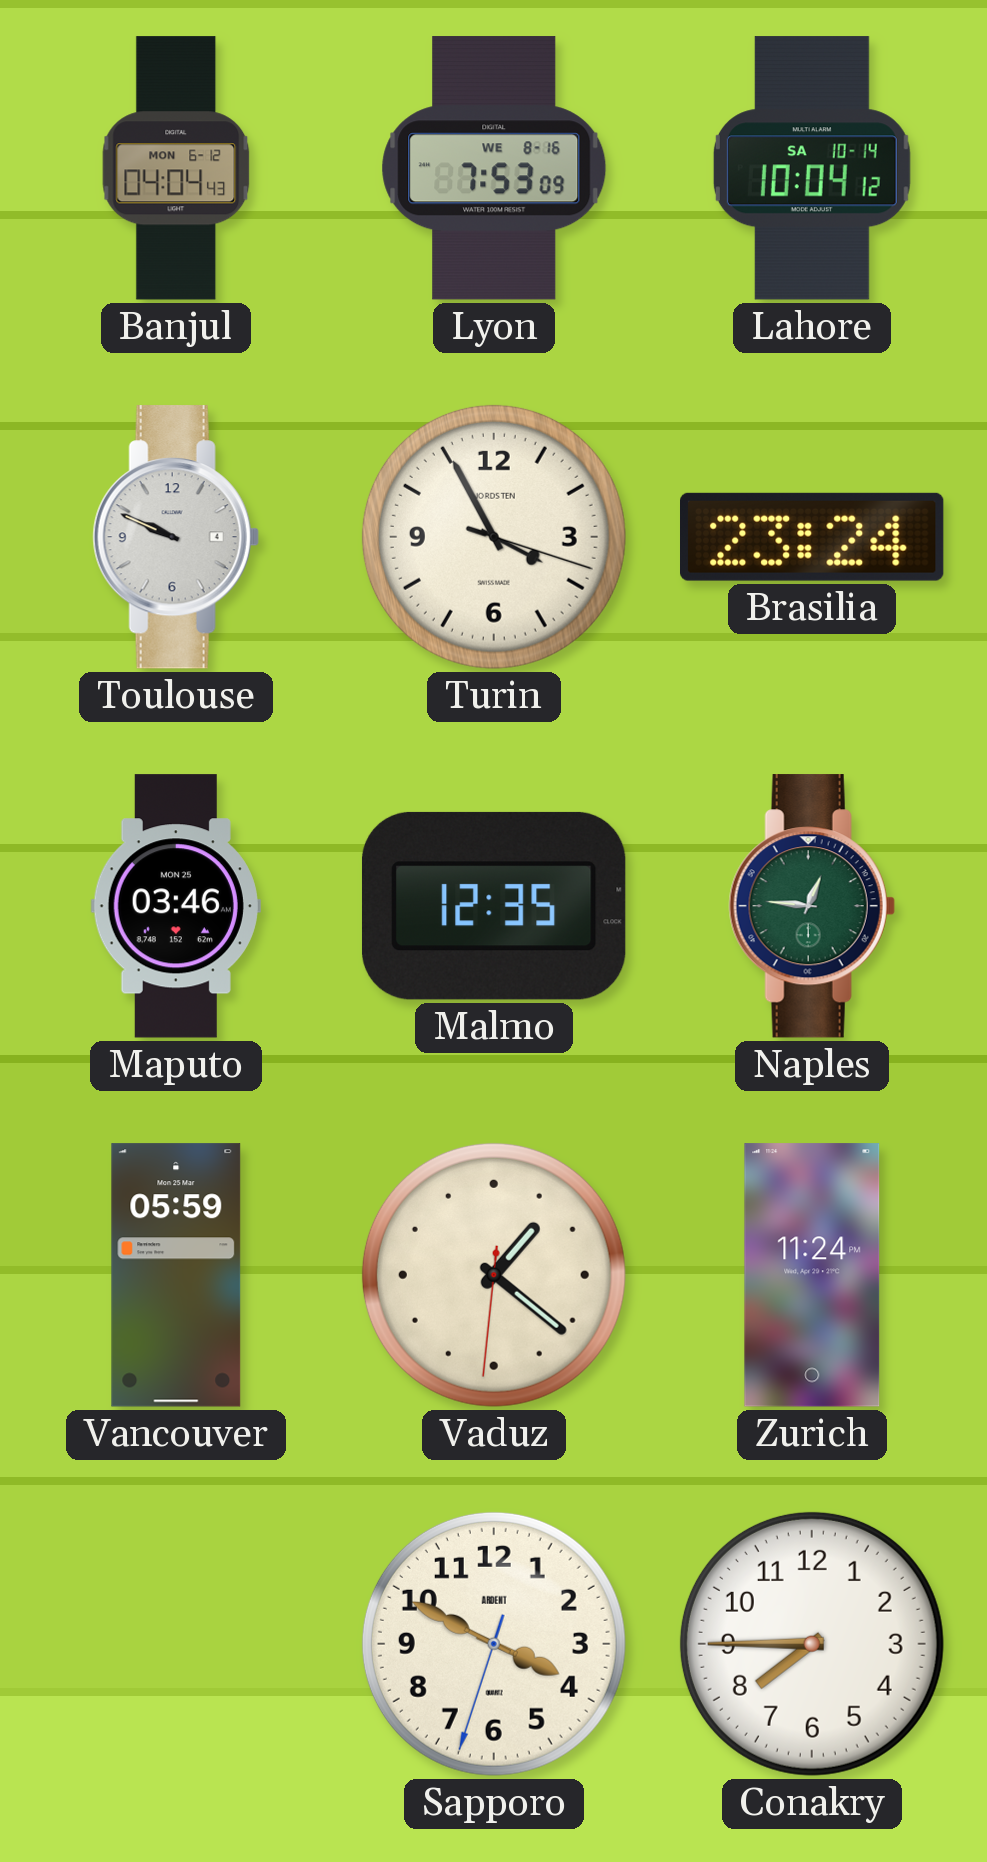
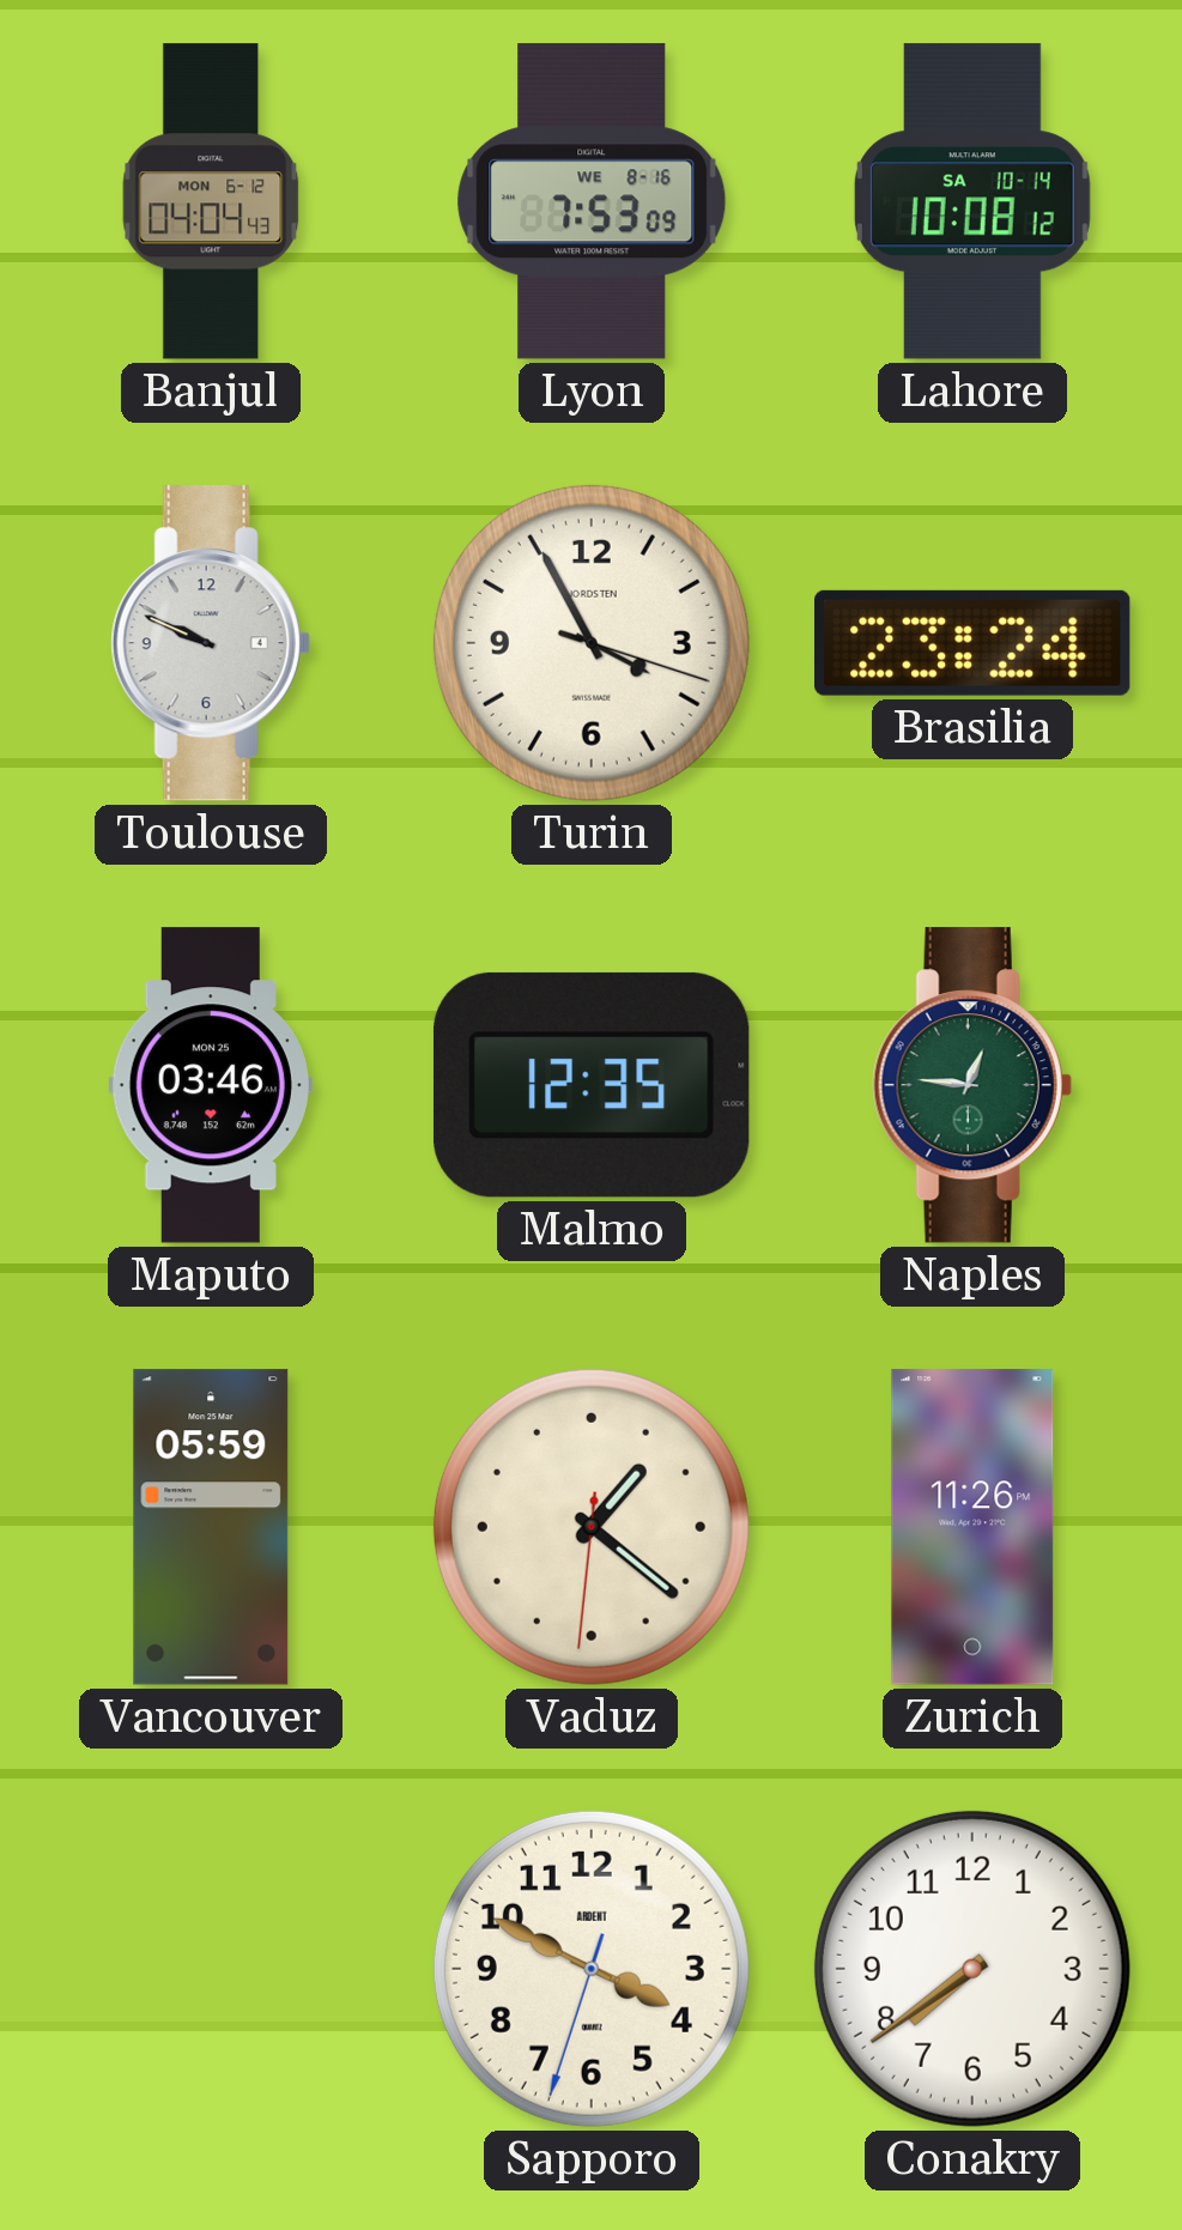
Lahore: 10:04 -> 10:08
Zurich: 11:24 -> 11:26
Conakry: 7:45 -> 7:39
